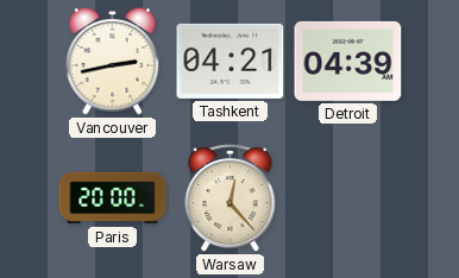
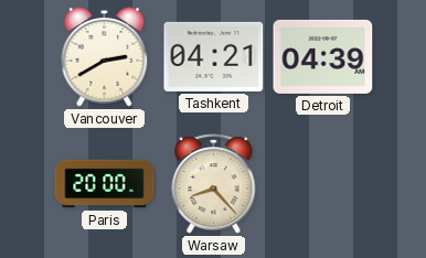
Vancouver: 2:43 -> 2:40
Warsaw: 12:23 -> 8:23
